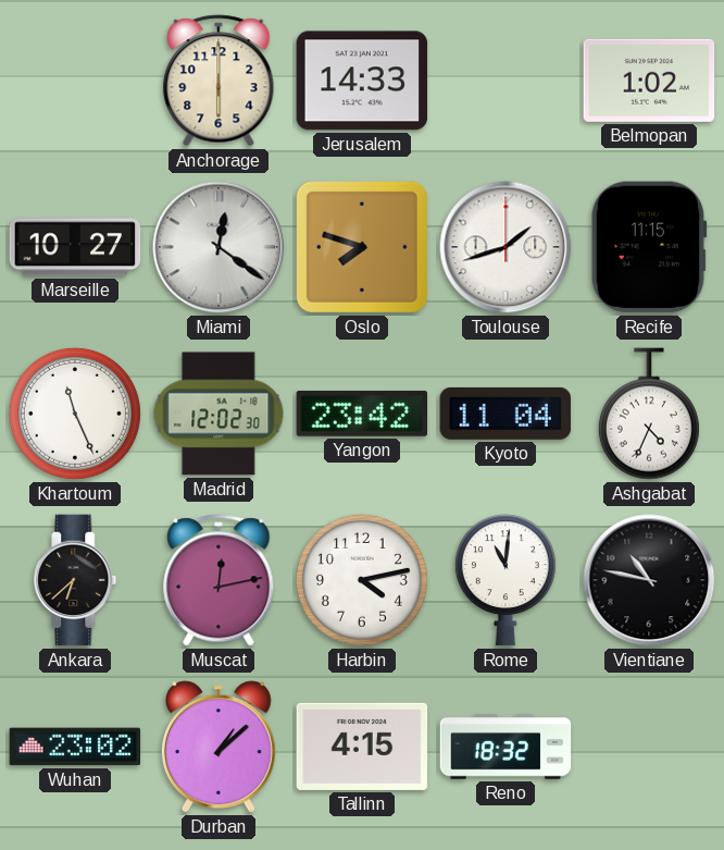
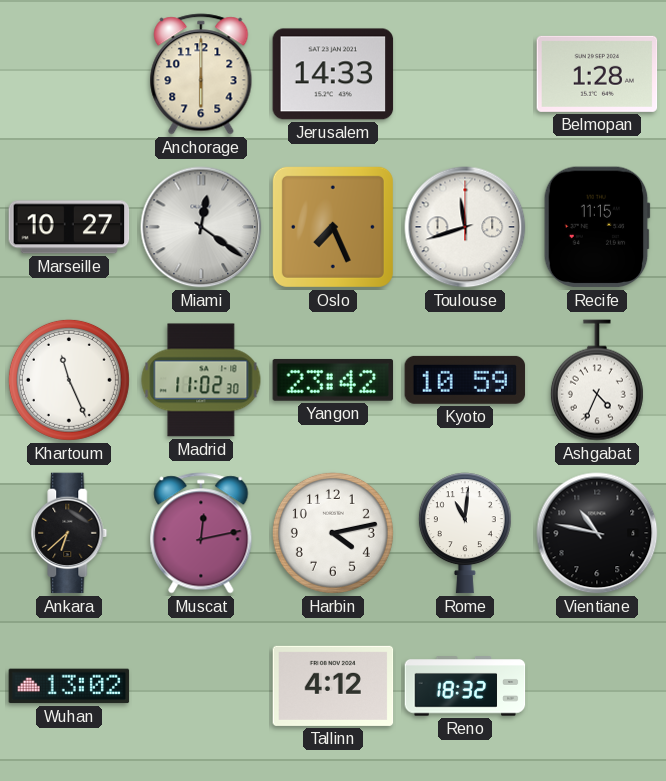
Belmopan: 1:02 -> 1:28
Oslo: 7:48 -> 7:26
Toulouse: 1:42 -> 11:42
Madrid: 12:02 -> 11:02
Kyoto: 11:04 -> 10:59
Wuhan: 23:02 -> 13:02
Durban: 1:08 -> none
Tallinn: 4:15 -> 4:12
